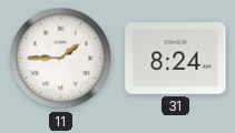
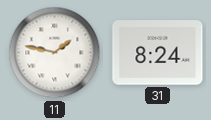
11: 1:45 -> 1:47
